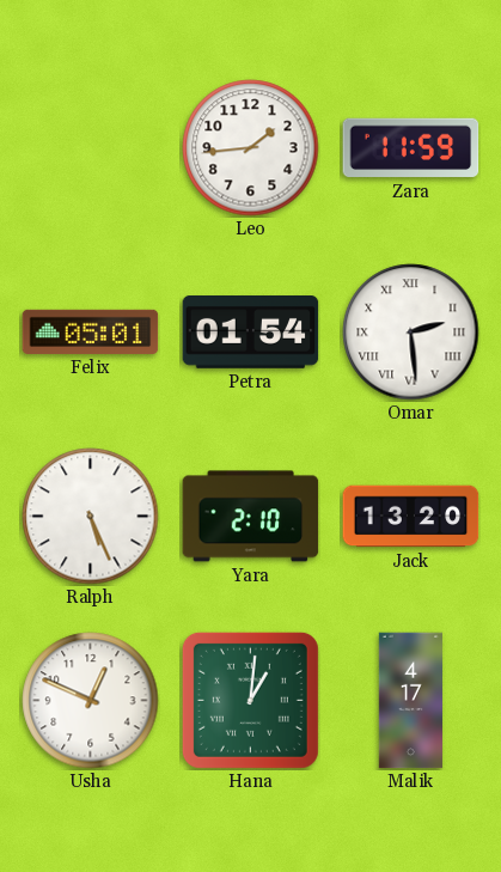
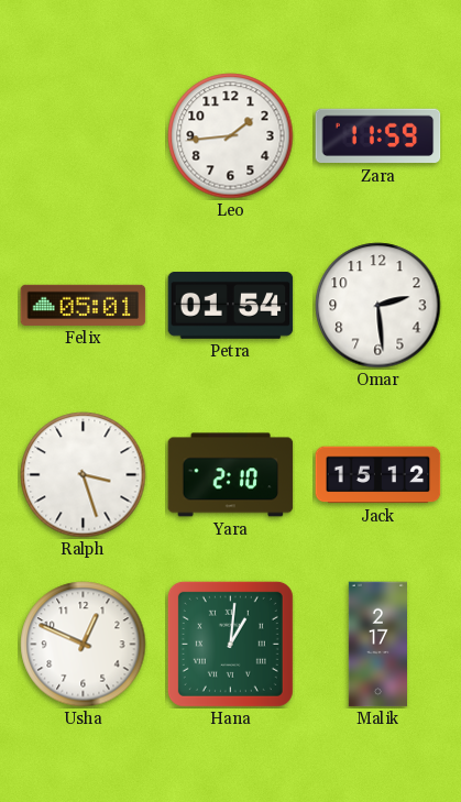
Omar numerals: Roman -> Arabic
Ralph: 5:26 -> 3:27
Jack: 13:20 -> 15:12
Malik: 4:17 -> 2:17
